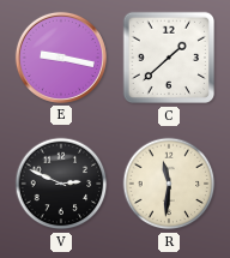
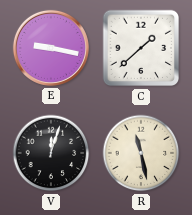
V: 2:49 -> 12:03
R: 11:31 -> 11:28
